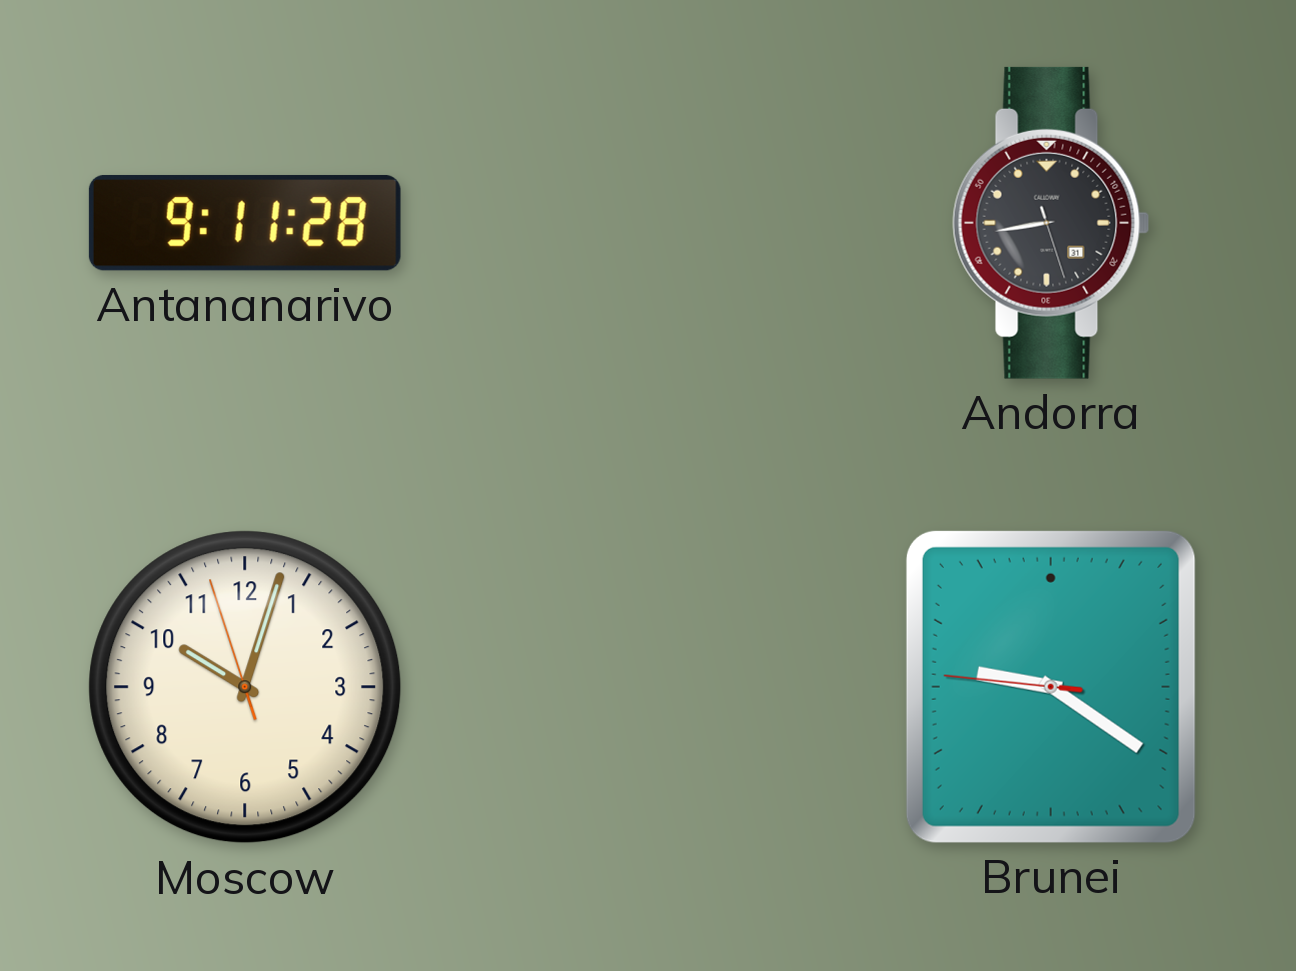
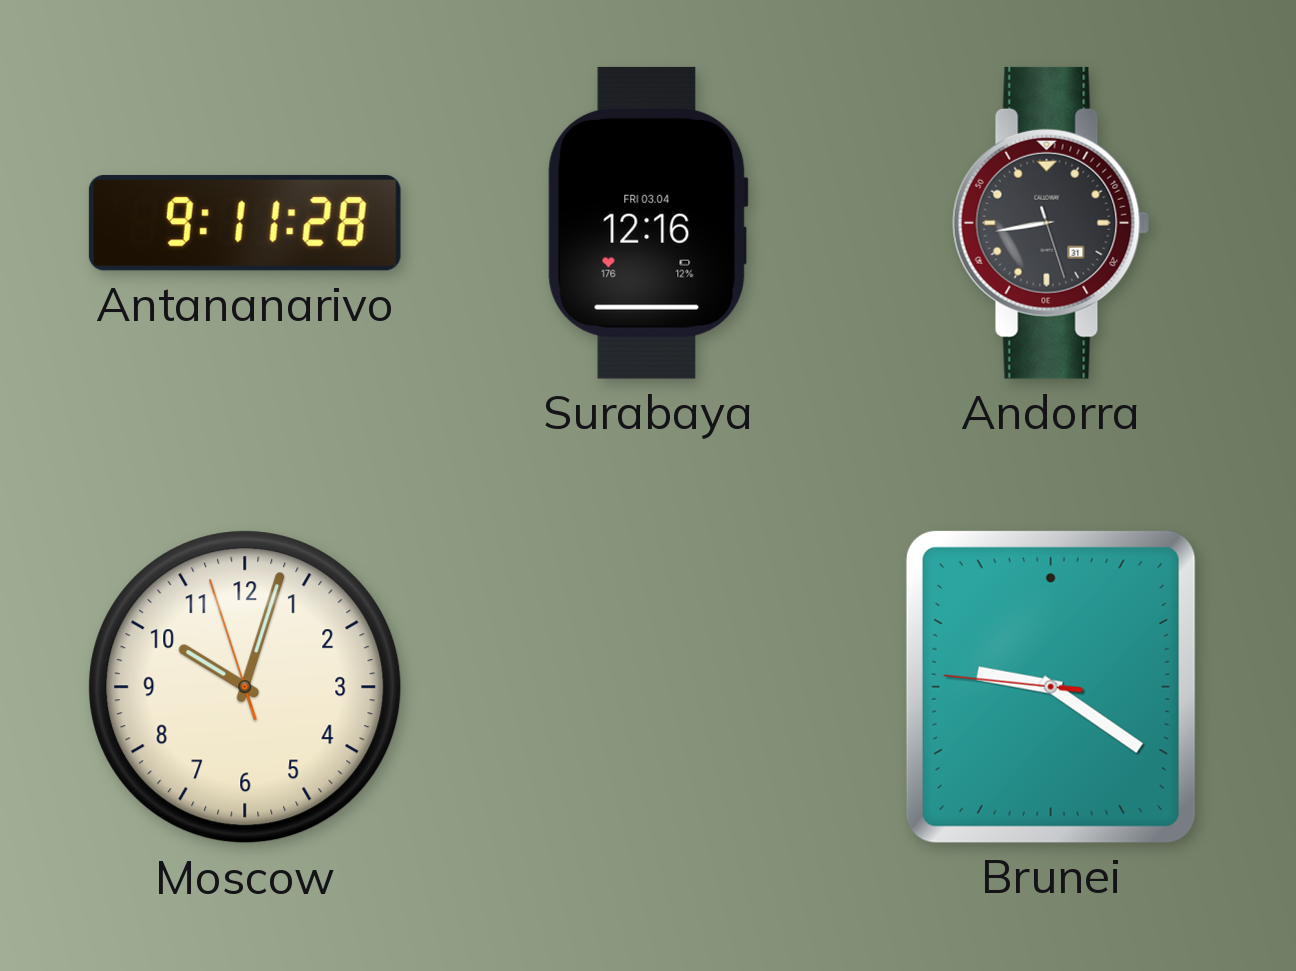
Surabaya: none -> 12:16
